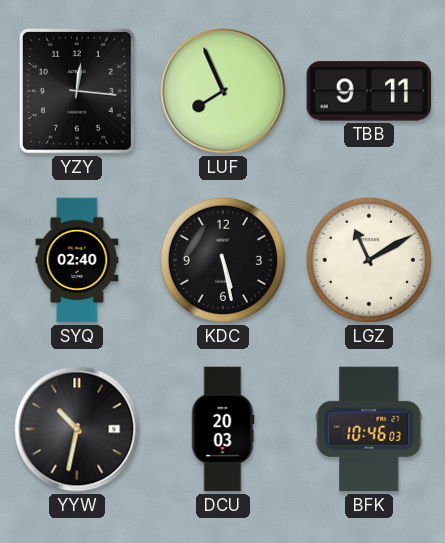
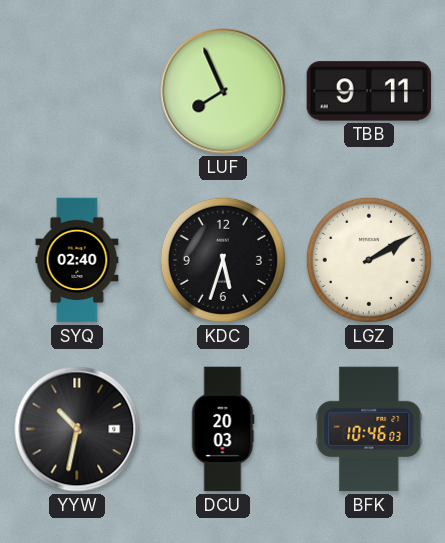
YZY: 12:16 -> none
KDC: 5:28 -> 5:33
LGZ: 11:10 -> 2:10
